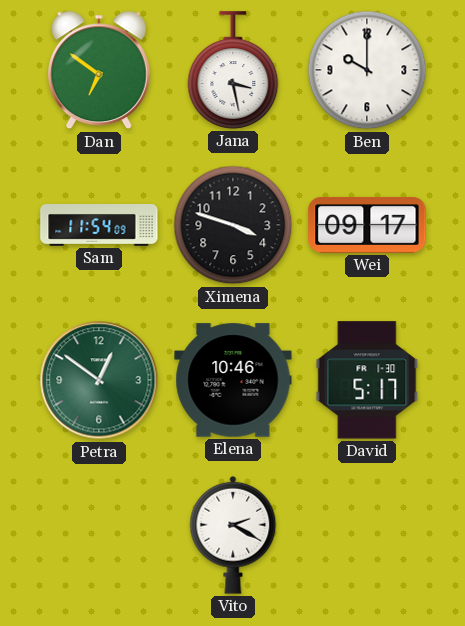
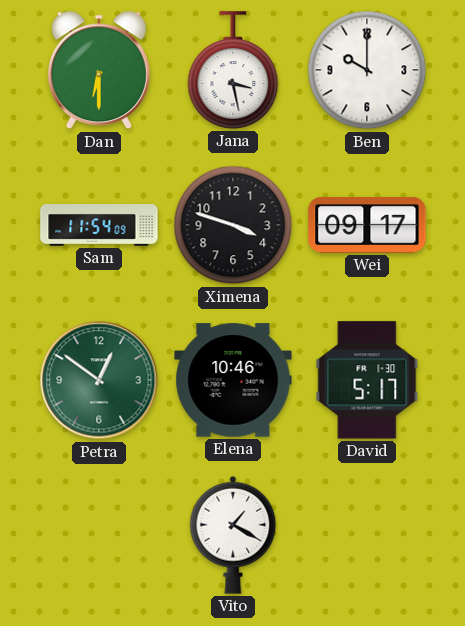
Dan: 6:51 -> 6:30
Vito: 2:20 -> 1:20
